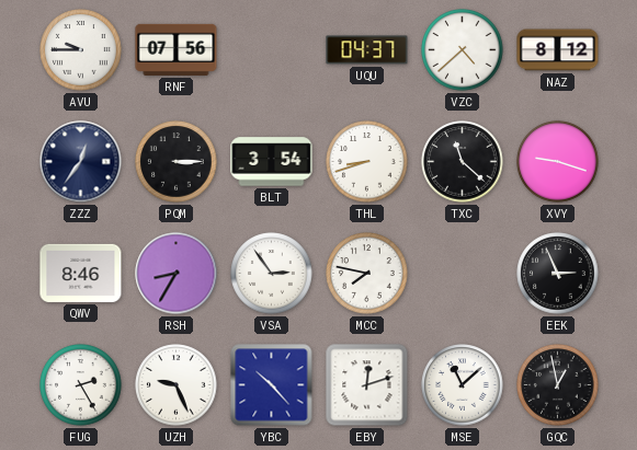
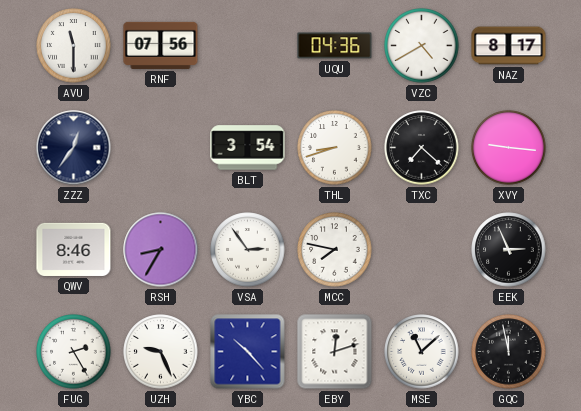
AVU: 9:45 -> 11:30
UQU: 04:37 -> 04:36
VZC: 4:38 -> 4:40
NAZ: 8:12 -> 8:17
PQM: 3:15 -> none
TXC: 11:22 -> 7:22
XVY: 9:18 -> 9:16
GQC: 12:58 -> 11:58
